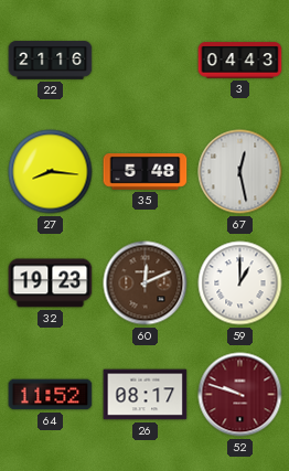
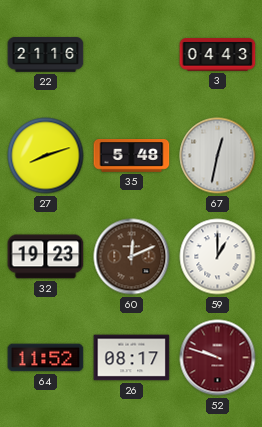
27: 8:16 -> 8:12
67: 12:28 -> 12:32
